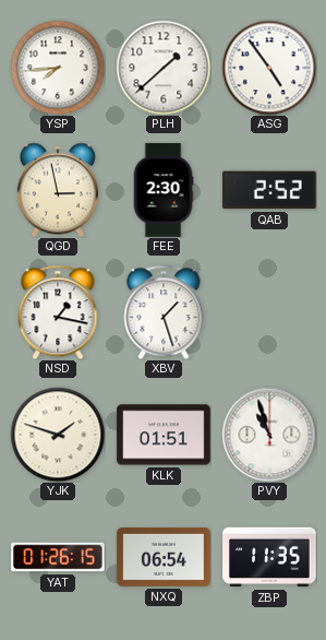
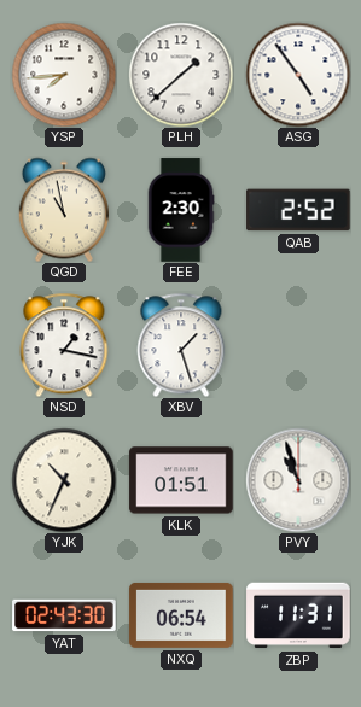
QGD: 2:58 -> 10:58
YJK: 1:48 -> 10:34
YAT: 01:26 -> 02:43
ZBP: 11:35 -> 11:31
